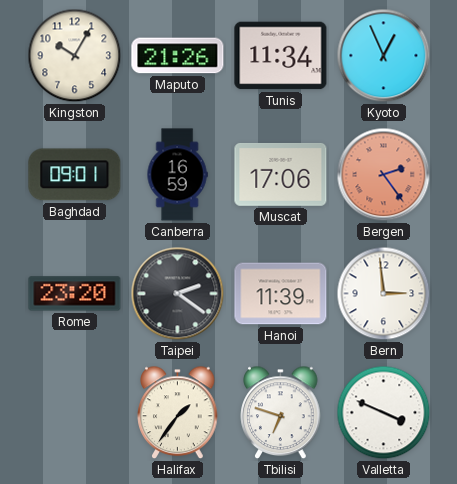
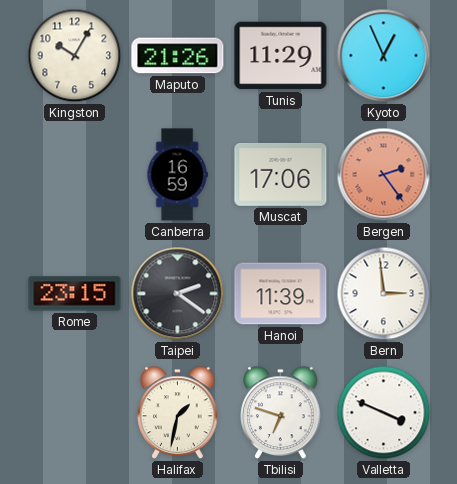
Tunis: 11:34 -> 11:29
Baghdad: 09:01 -> none
Rome: 23:20 -> 23:15
Halifax: 1:36 -> 1:32
